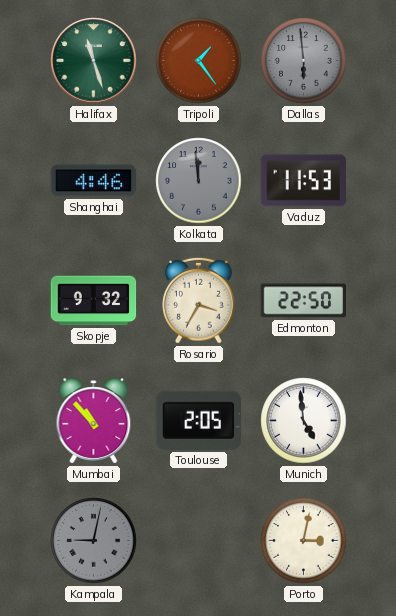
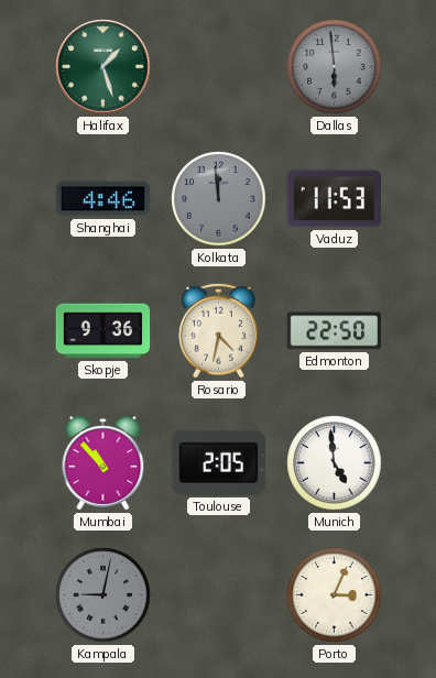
Halifax: 11:27 -> 1:27
Tripoli: 1:24 -> none
Skopje: 9:32 -> 9:36
Rosario: 3:35 -> 4:32
Porto: 3:02 -> 3:04
